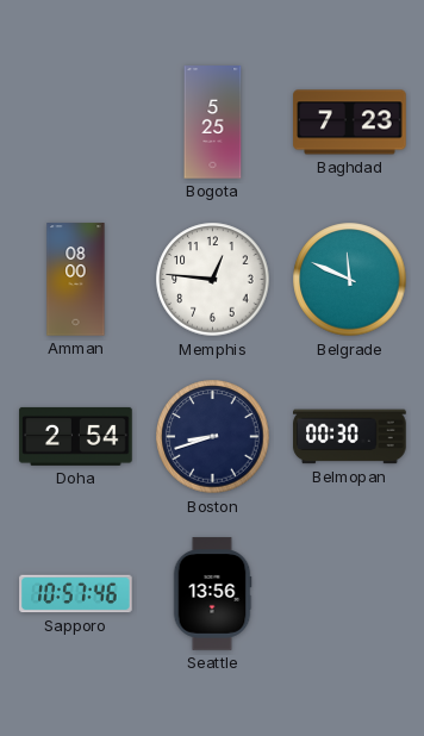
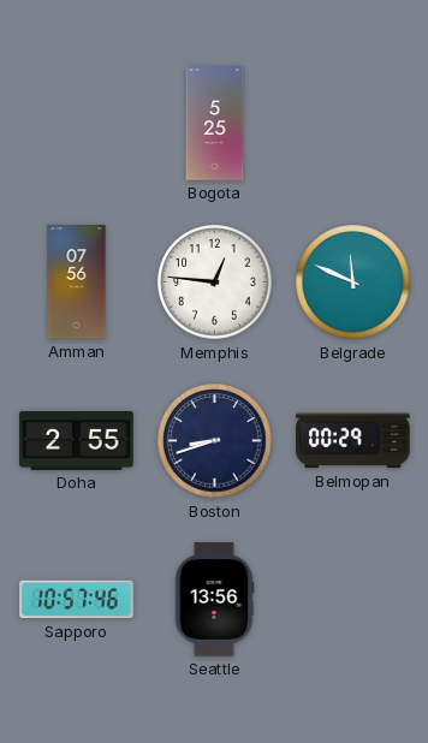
Baghdad: 7:23 -> none
Amman: 08:00 -> 07:56
Doha: 2:54 -> 2:55
Belmopan: 00:30 -> 00:29
